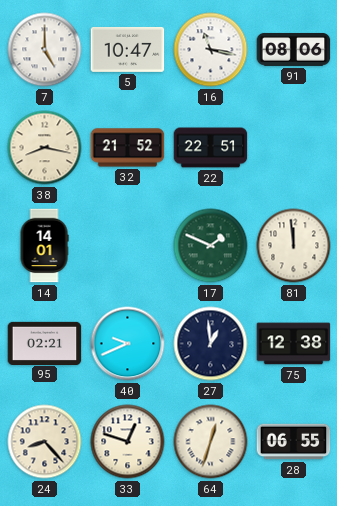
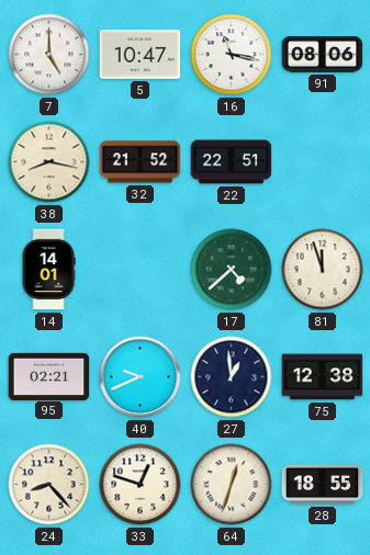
17: 1:49 -> 4:38
81: 11:59 -> 11:57
28: 06:55 -> 18:55
